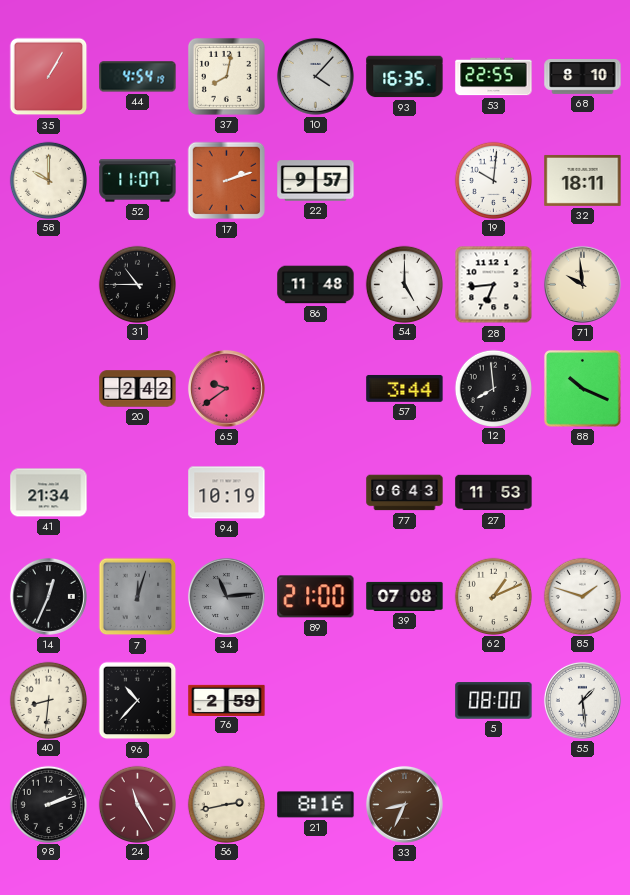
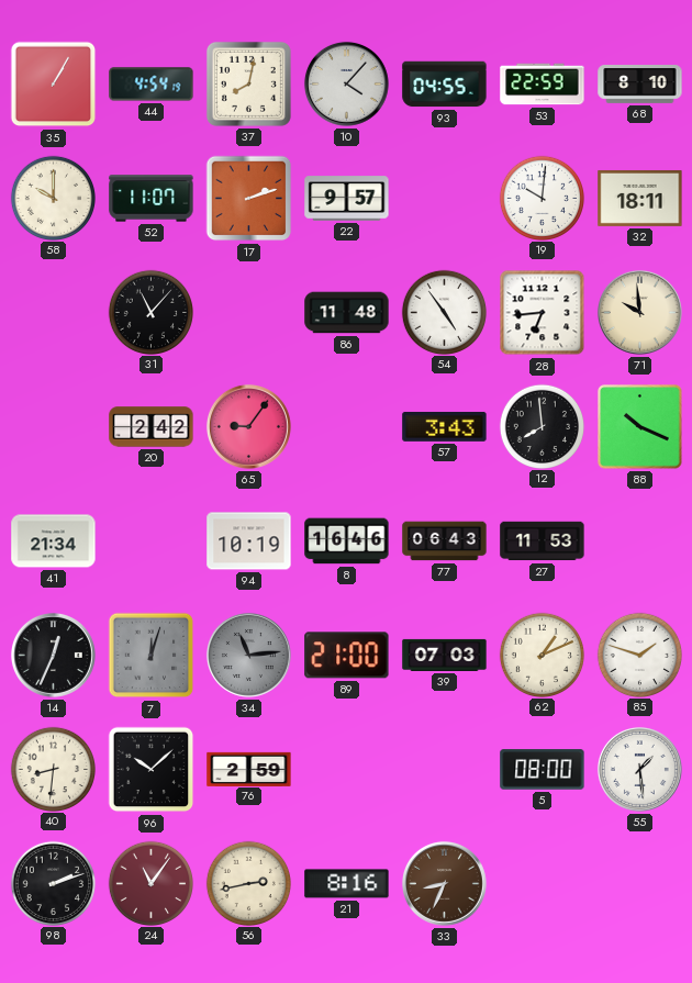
93: 16:35 -> 04:55
53: 22:55 -> 22:59
31: 10:45 -> 11:07
54: 5:00 -> 4:54
65: 9:39 -> 9:06
57: 3:44 -> 3:43
8: none -> 16:46
39: 07:08 -> 07:03
96: 10:37 -> 10:08
24: 11:25 -> 11:06
